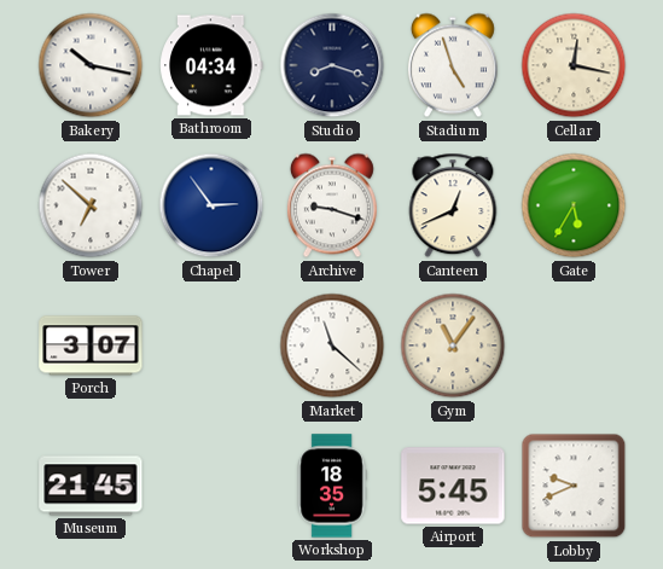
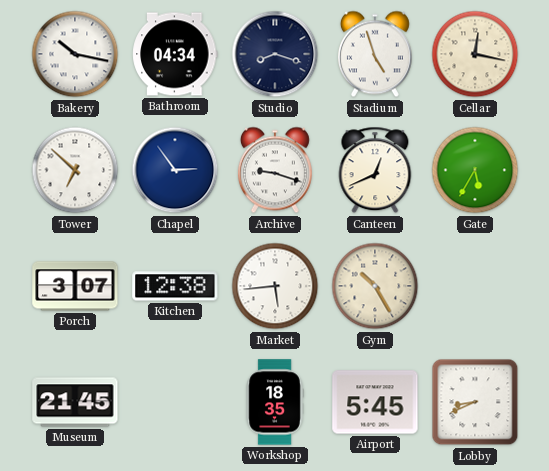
Kitchen: none -> 12:38
Market: 11:22 -> 5:44
Gym: 11:06 -> 10:25
Lobby: 9:41 -> 8:41
